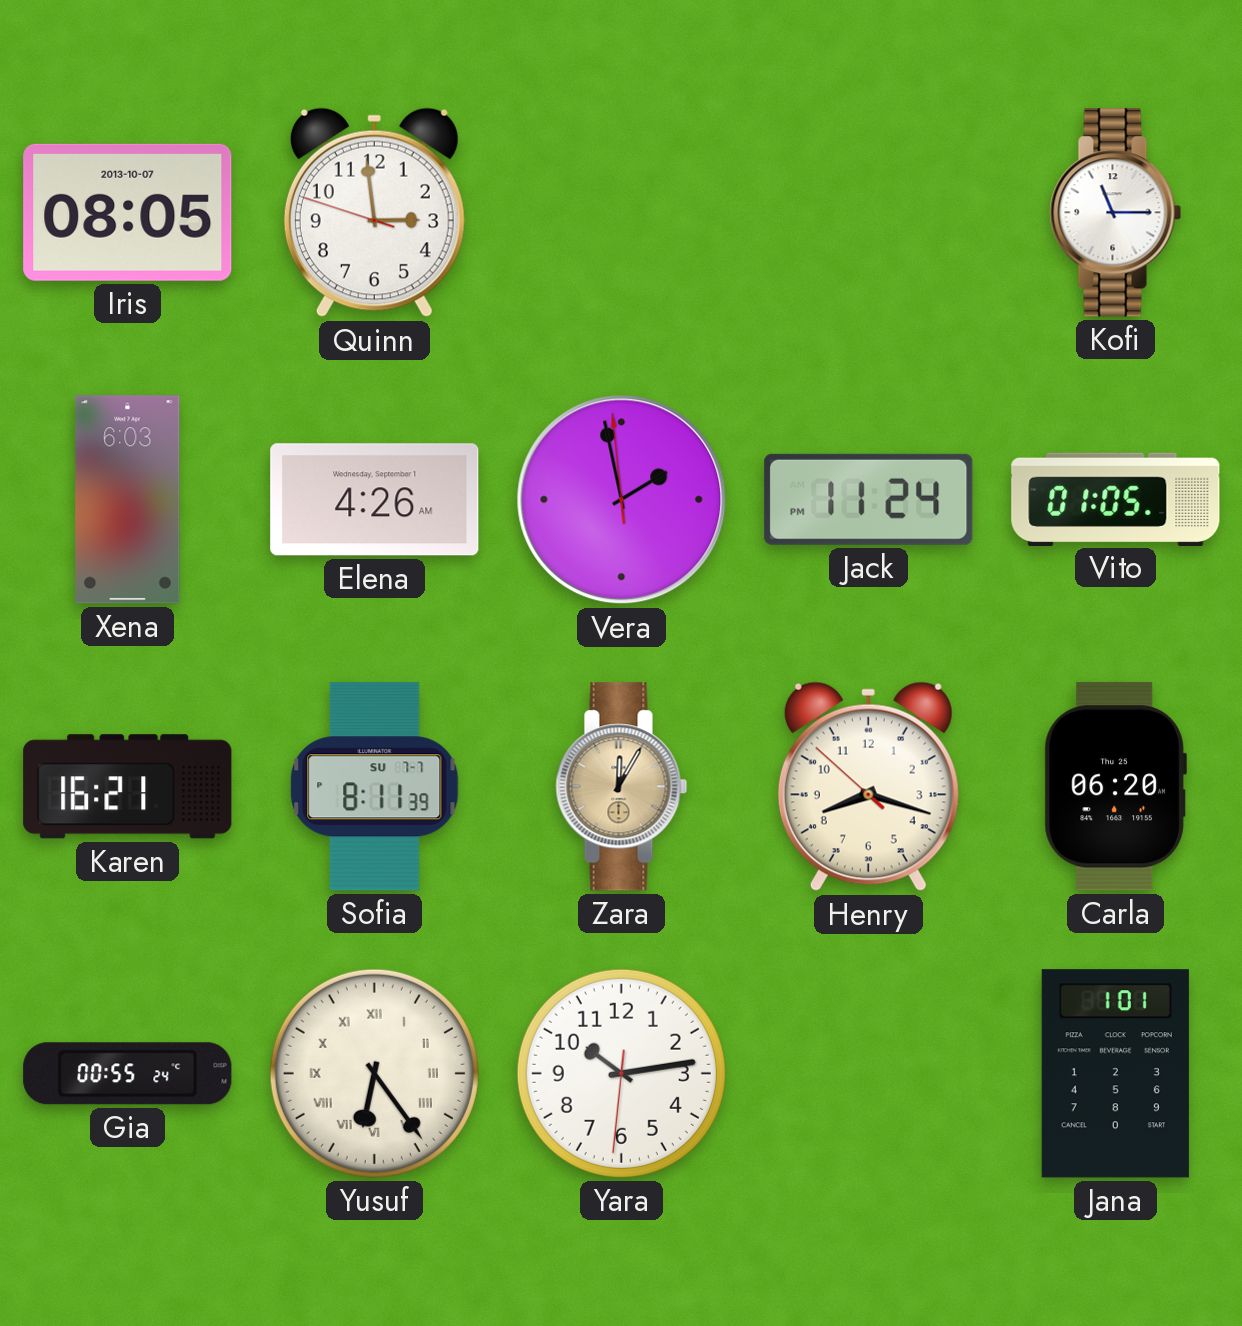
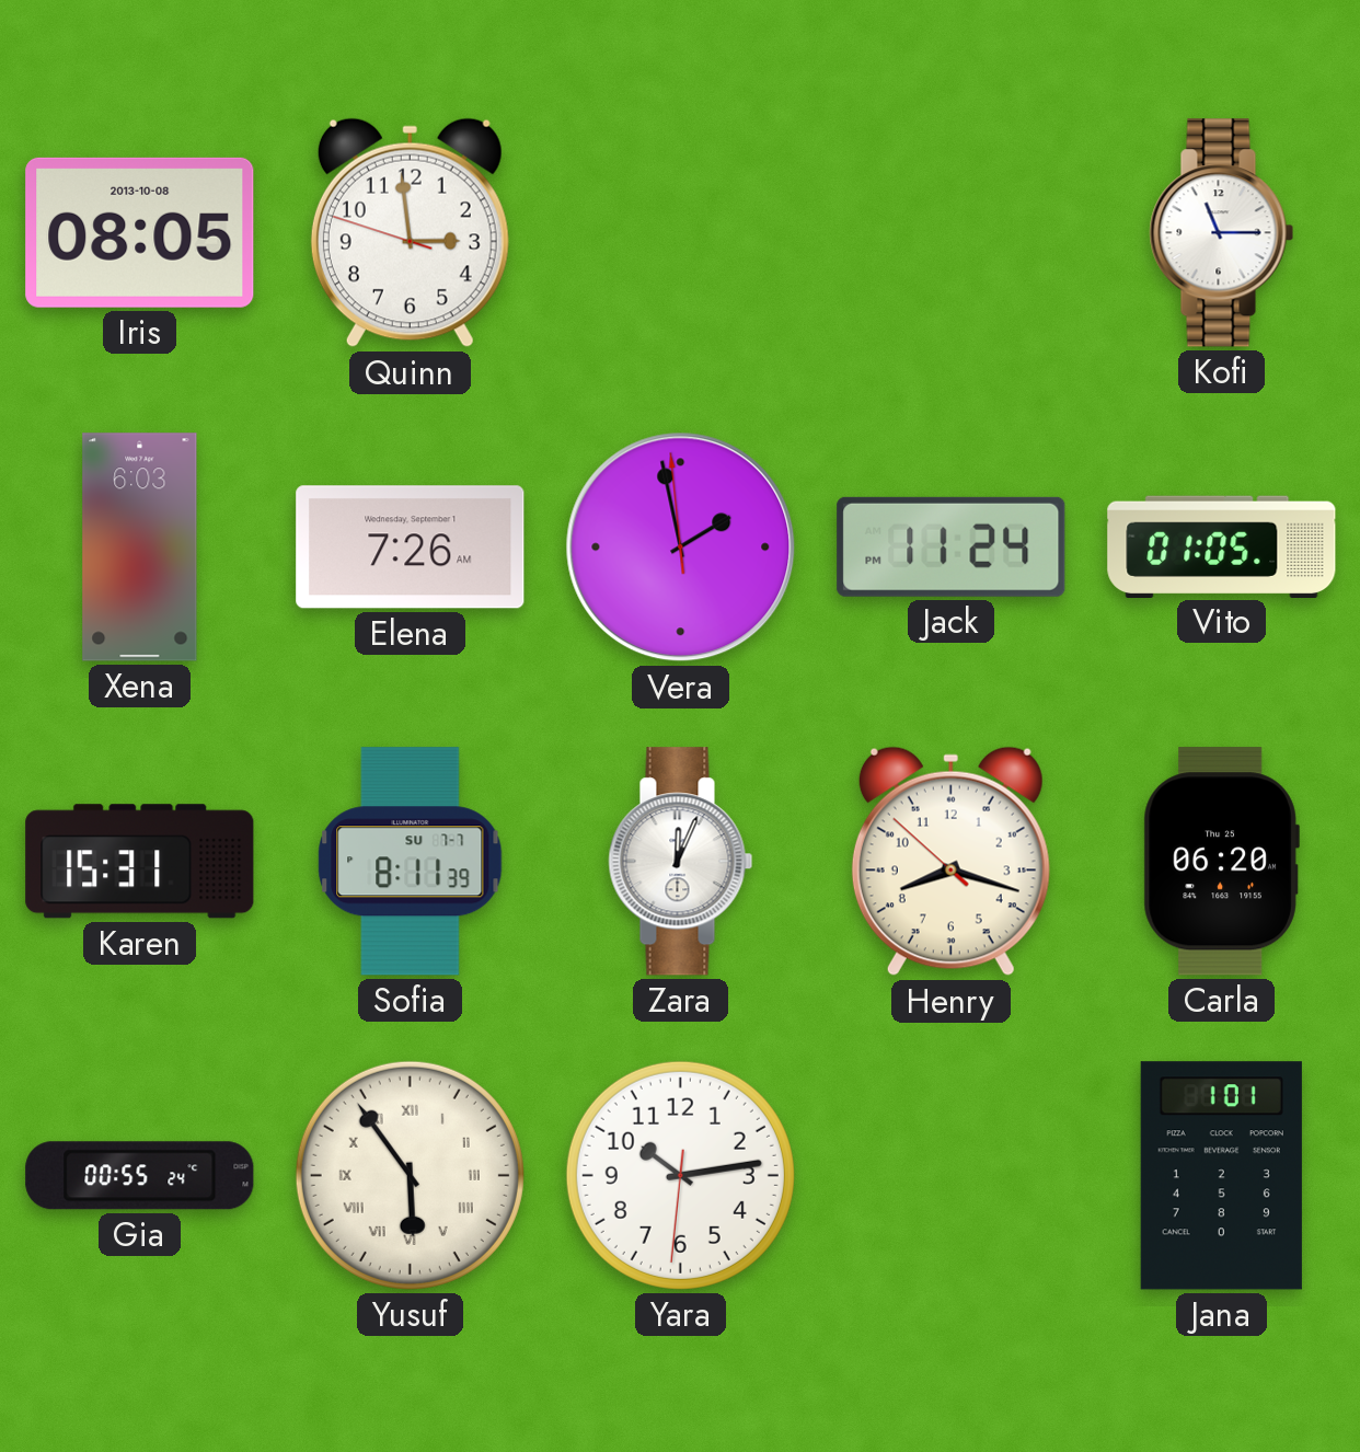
Iris date: 2013-10-07 -> 2013-10-08
Elena: 4:26 -> 7:26
Karen: 16:21 -> 15:31
Zara: 12:05 -> 12:04
Zara dial: champagne -> white
Yusuf: 6:24 -> 5:54
